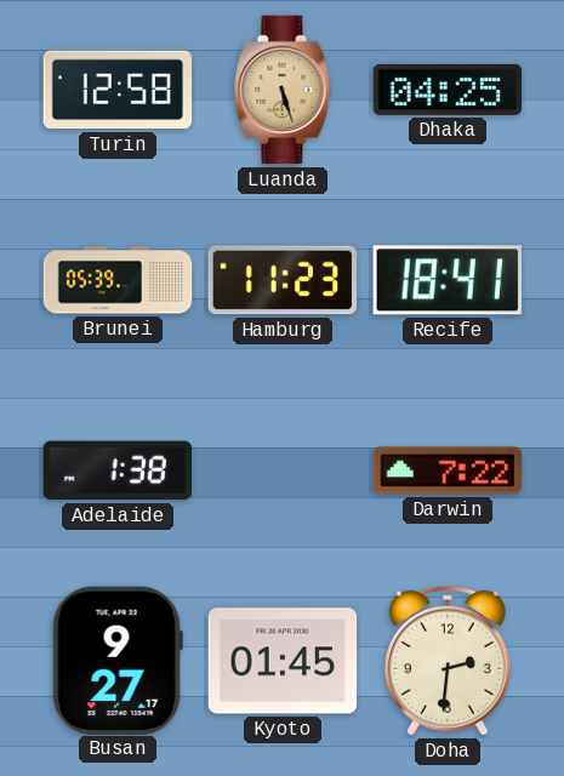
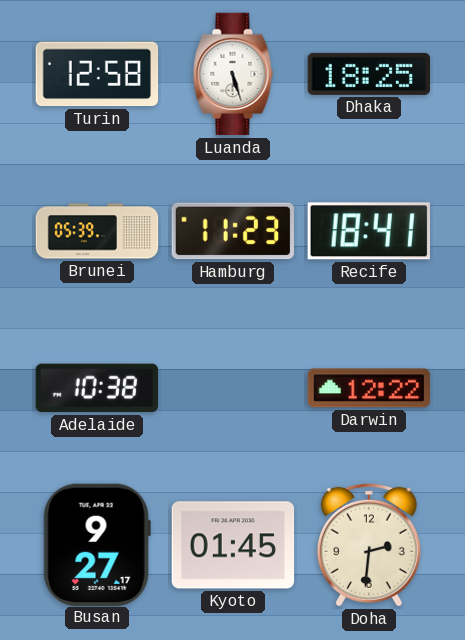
Luanda dial: champagne -> white
Dhaka: 04:25 -> 18:25
Adelaide: 1:38 -> 10:38
Darwin: 7:22 -> 12:22
